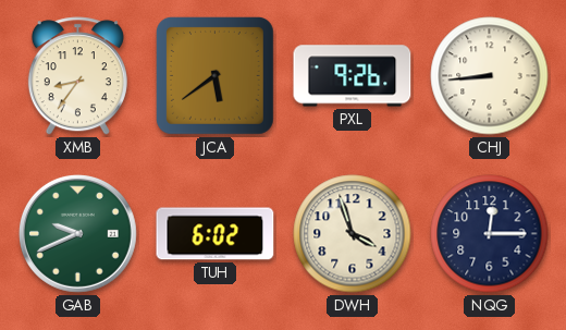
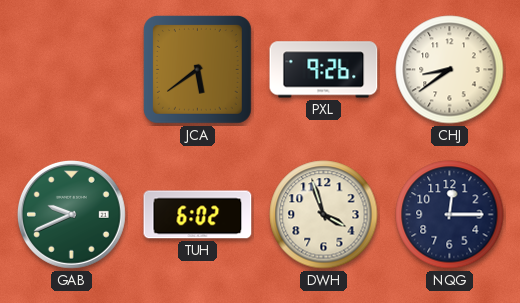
XMB: 8:36 -> none
CHJ: 8:44 -> 8:39
